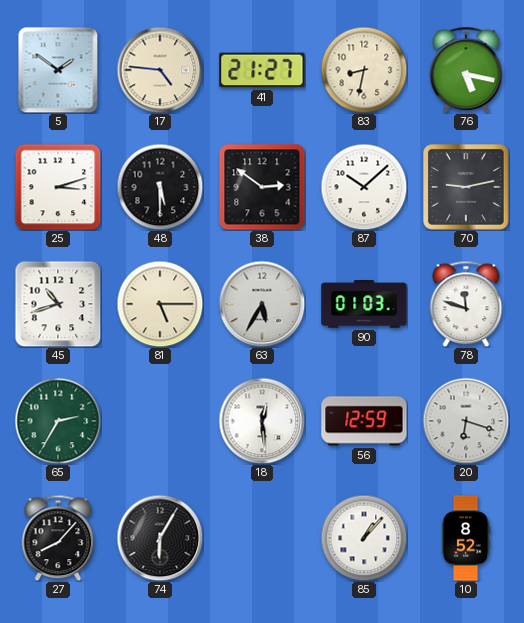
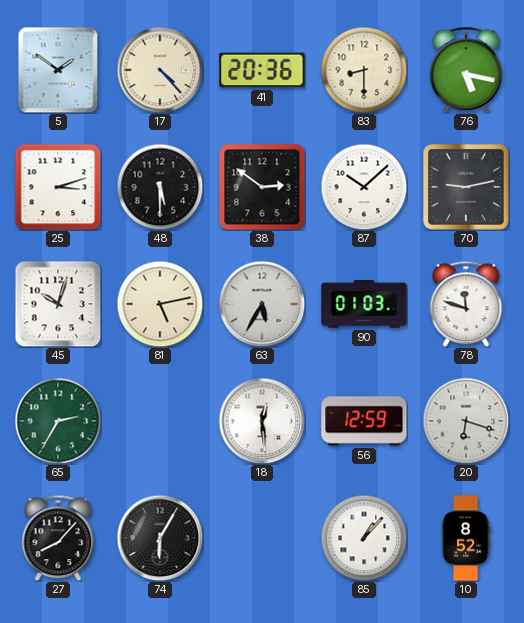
17: 4:46 -> 4:23
41: 21:27 -> 20:36
83: 8:32 -> 8:30
45: 10:42 -> 10:03
81: 5:15 -> 5:13
